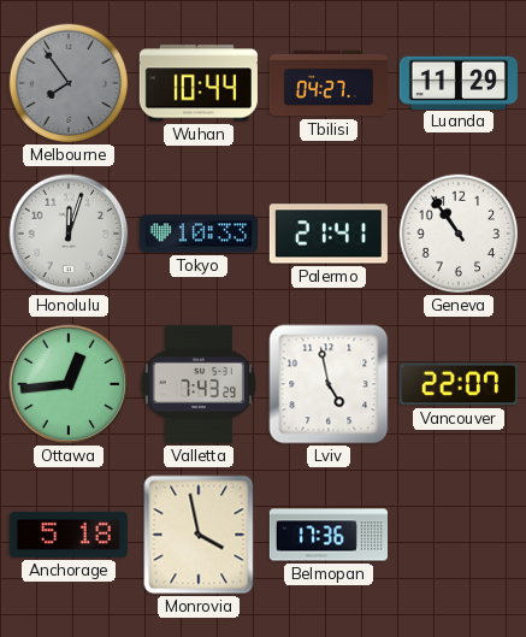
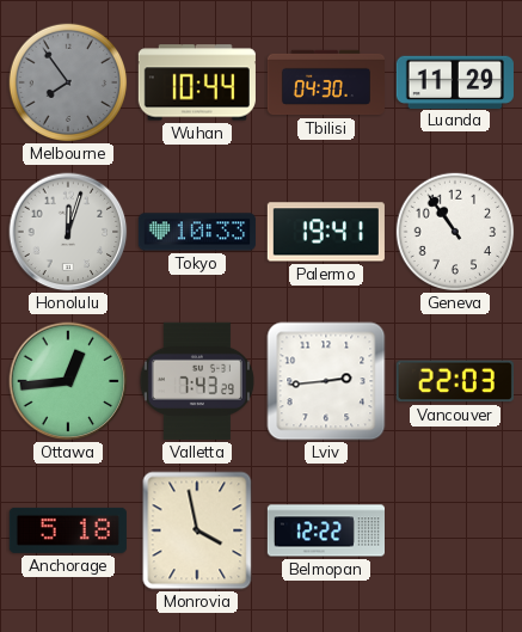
Tbilisi: 04:27 -> 04:30
Palermo: 21:41 -> 19:41
Lviv: 4:58 -> 2:44
Vancouver: 22:07 -> 22:03
Belmopan: 17:36 -> 12:22
